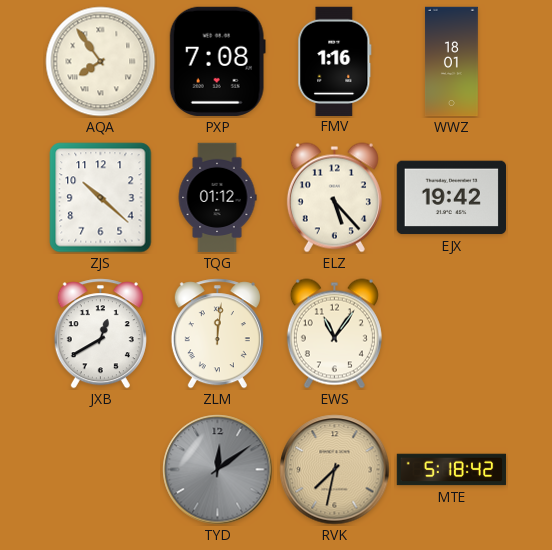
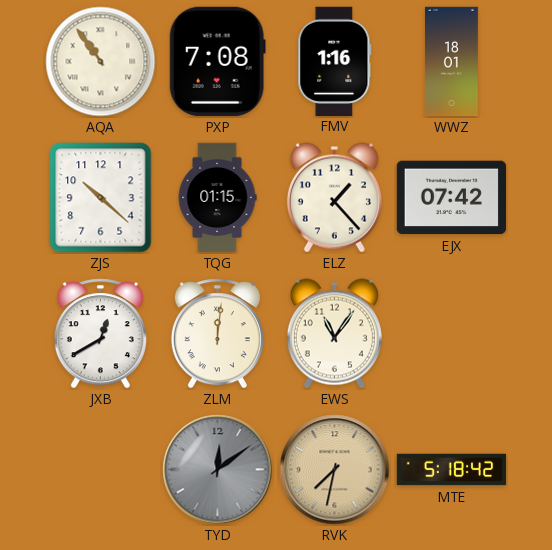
AQA: 7:54 -> 10:54
TQG: 01:12 -> 01:15
ELZ: 5:23 -> 1:23
EJX: 19:42 -> 07:42
